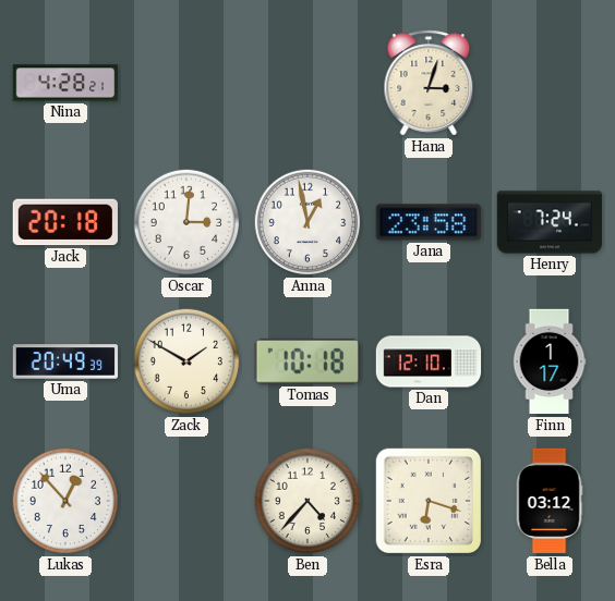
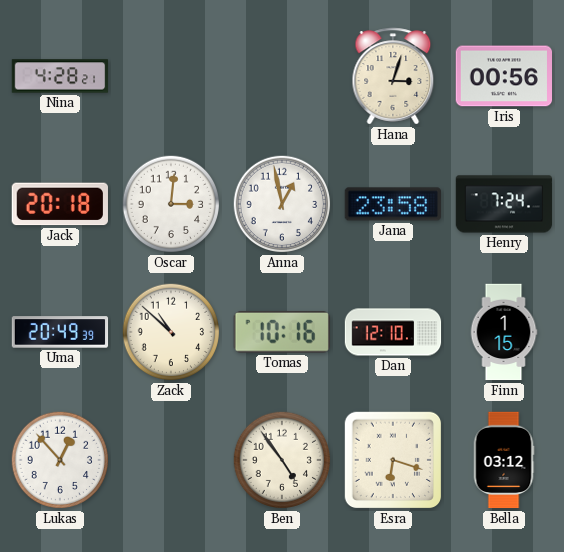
Iris: none -> 00:56
Zack: 1:50 -> 10:52
Tomas: 10:18 -> 10:16
Finn: 1:17 -> 1:15
Ben: 4:37 -> 4:54
